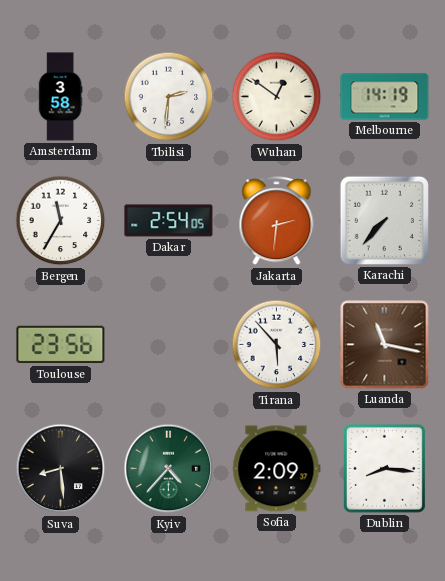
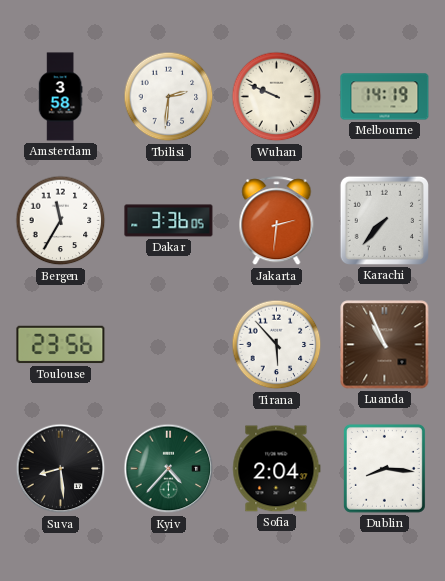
Wuhan: 12:51 -> 9:49
Dakar: 2:54 -> 3:36
Luanda: 11:17 -> 10:56
Sofia: 2:09 -> 2:04
